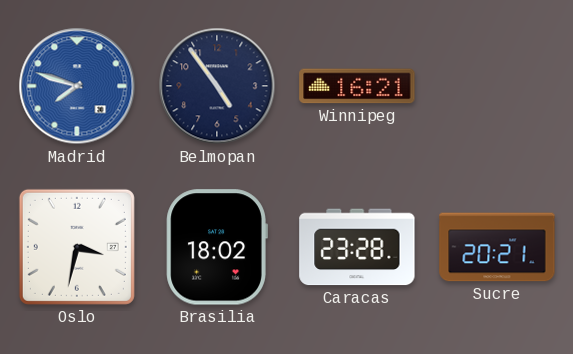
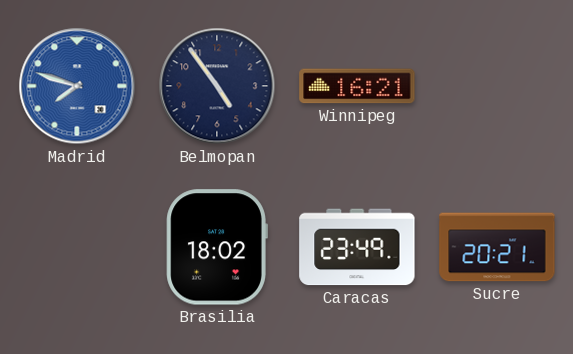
Oslo: 3:32 -> none
Caracas: 23:28 -> 23:49
